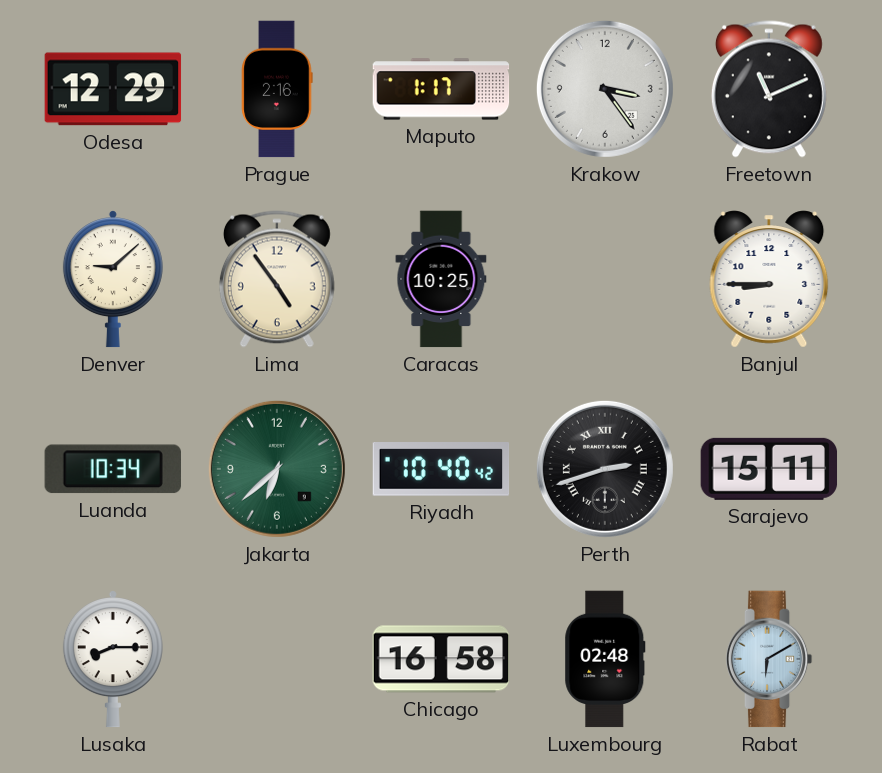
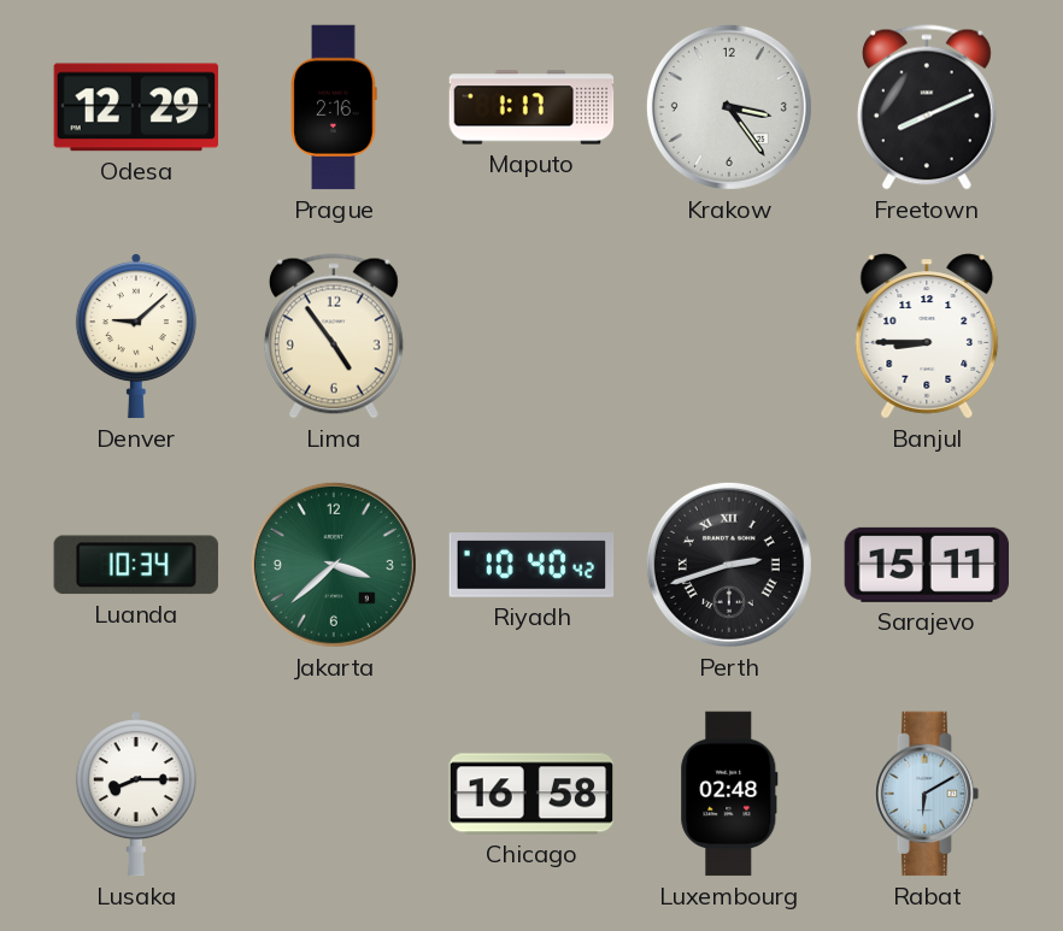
Freetown: 11:11 -> 8:11
Caracas: 10:25 -> none
Jakarta: 6:38 -> 3:38
